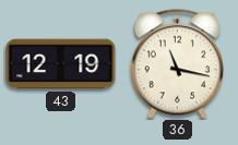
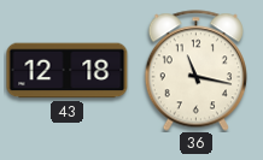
43: 12:19 -> 12:18
